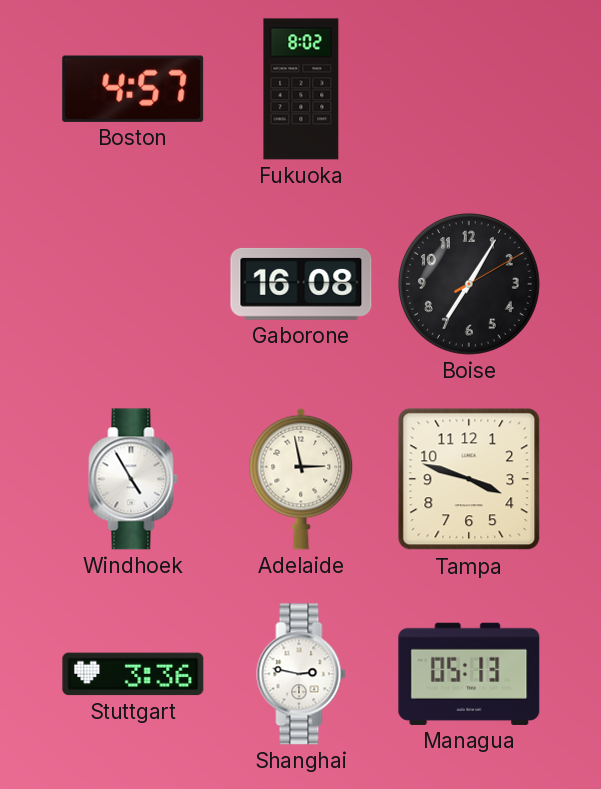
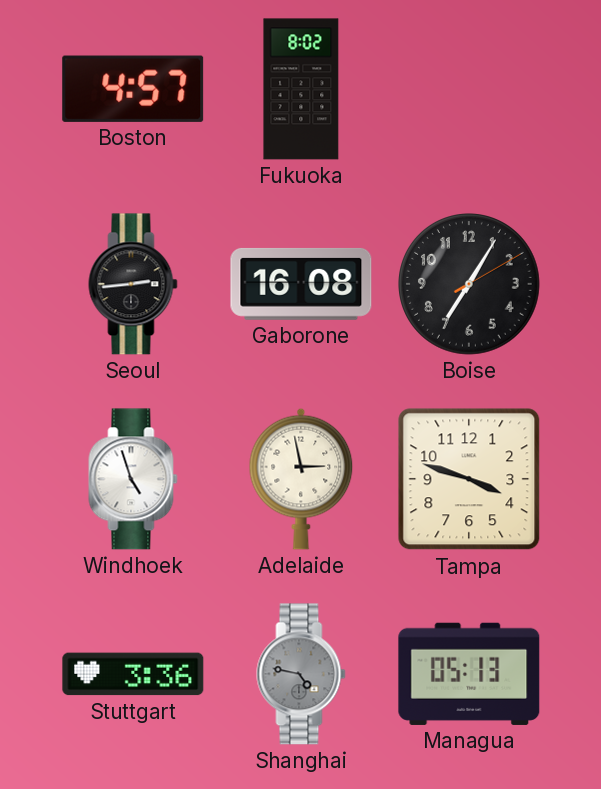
Seoul: none -> 2:44
Windhoek: 4:55 -> 4:57
Shanghai: 2:47 -> 4:47
Shanghai dial: white -> grey
